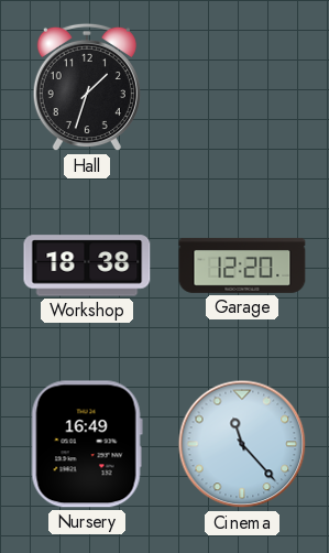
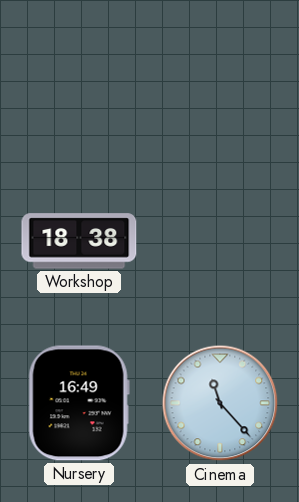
Hall: 1:33 -> none
Garage: 12:20 -> none
